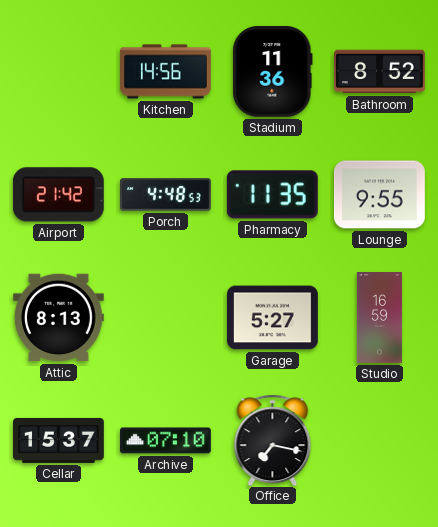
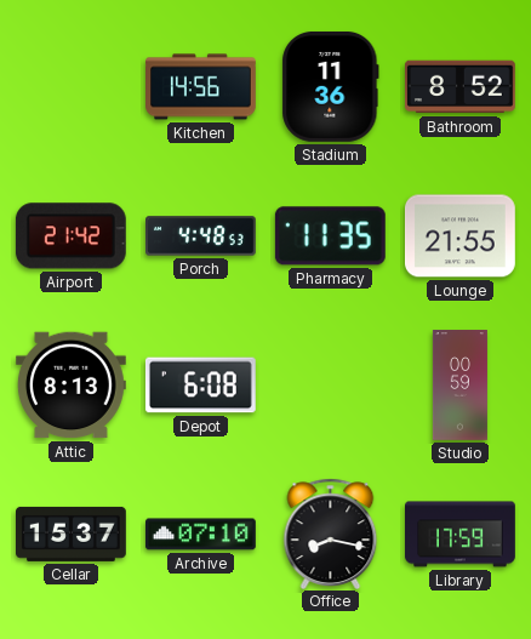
Lounge: 9:55 -> 21:55
Depot: none -> 6:08
Garage: 5:27 -> none
Studio: 16:59 -> 00:59
Office: 7:17 -> 8:17
Library: none -> 17:59
